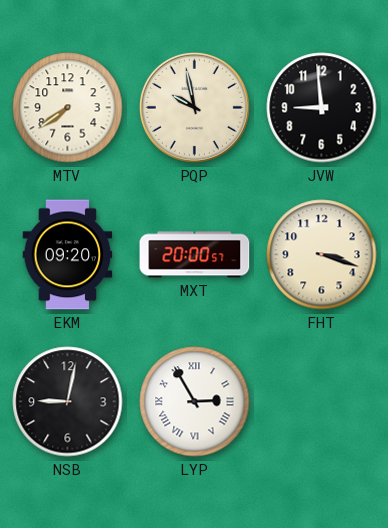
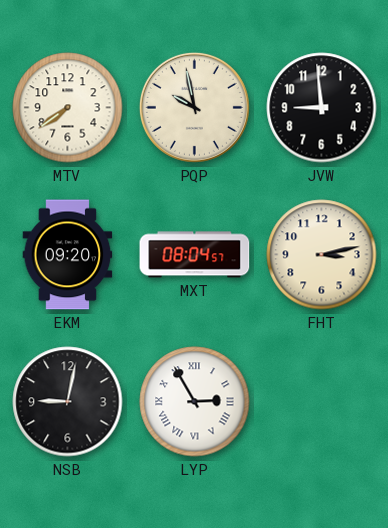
MXT: 20:00 -> 08:04
FHT: 3:18 -> 3:13
